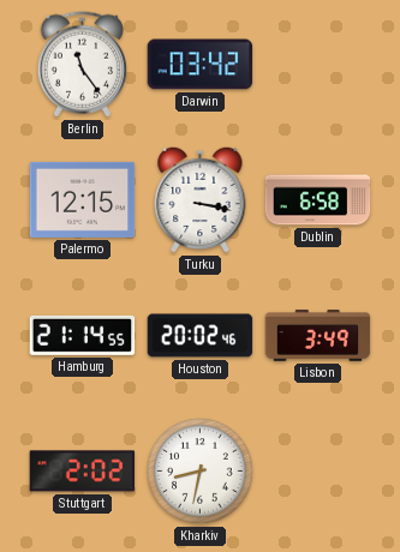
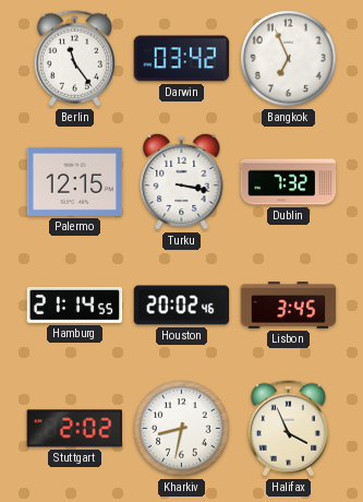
Bangkok: none -> 6:56
Dublin: 6:58 -> 7:32
Lisbon: 3:49 -> 3:45
Halifax: none -> 3:56
